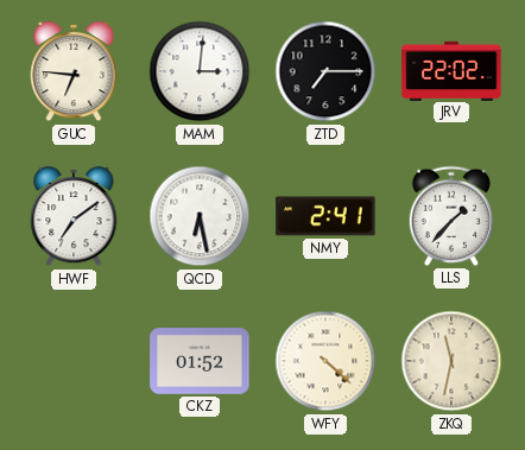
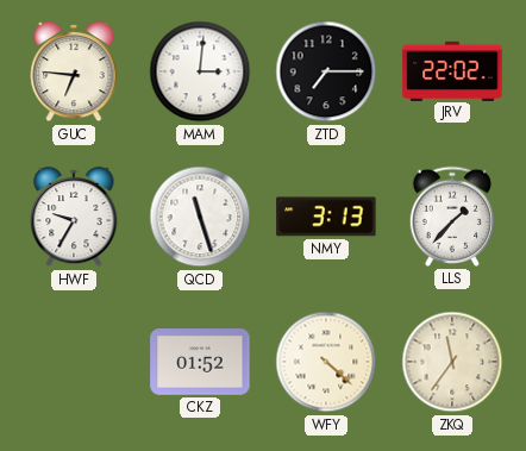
HWF: 7:09 -> 9:35
QCD: 6:28 -> 11:27
NMY: 2:41 -> 3:13
ZKQ: 11:32 -> 11:36
